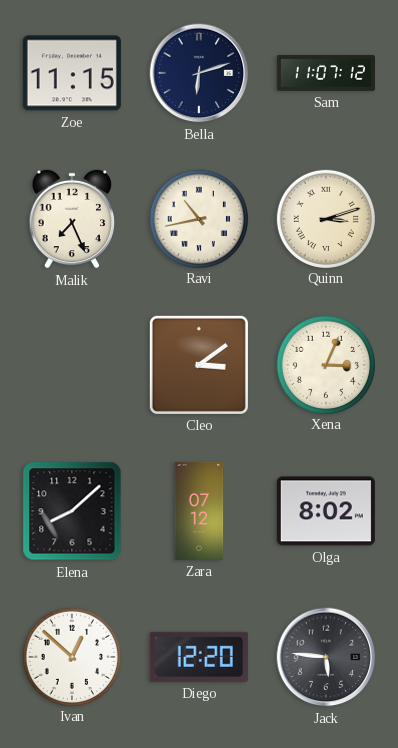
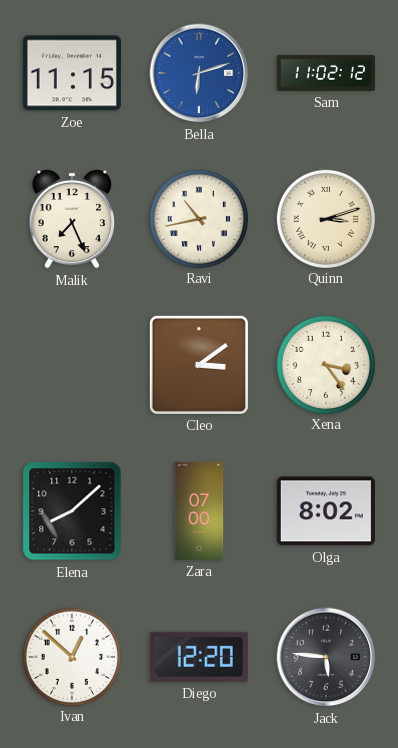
Bella dial: navy -> blue
Sam: 11:07 -> 11:02
Xena: 3:04 -> 3:24
Zara: 07:12 -> 07:00
